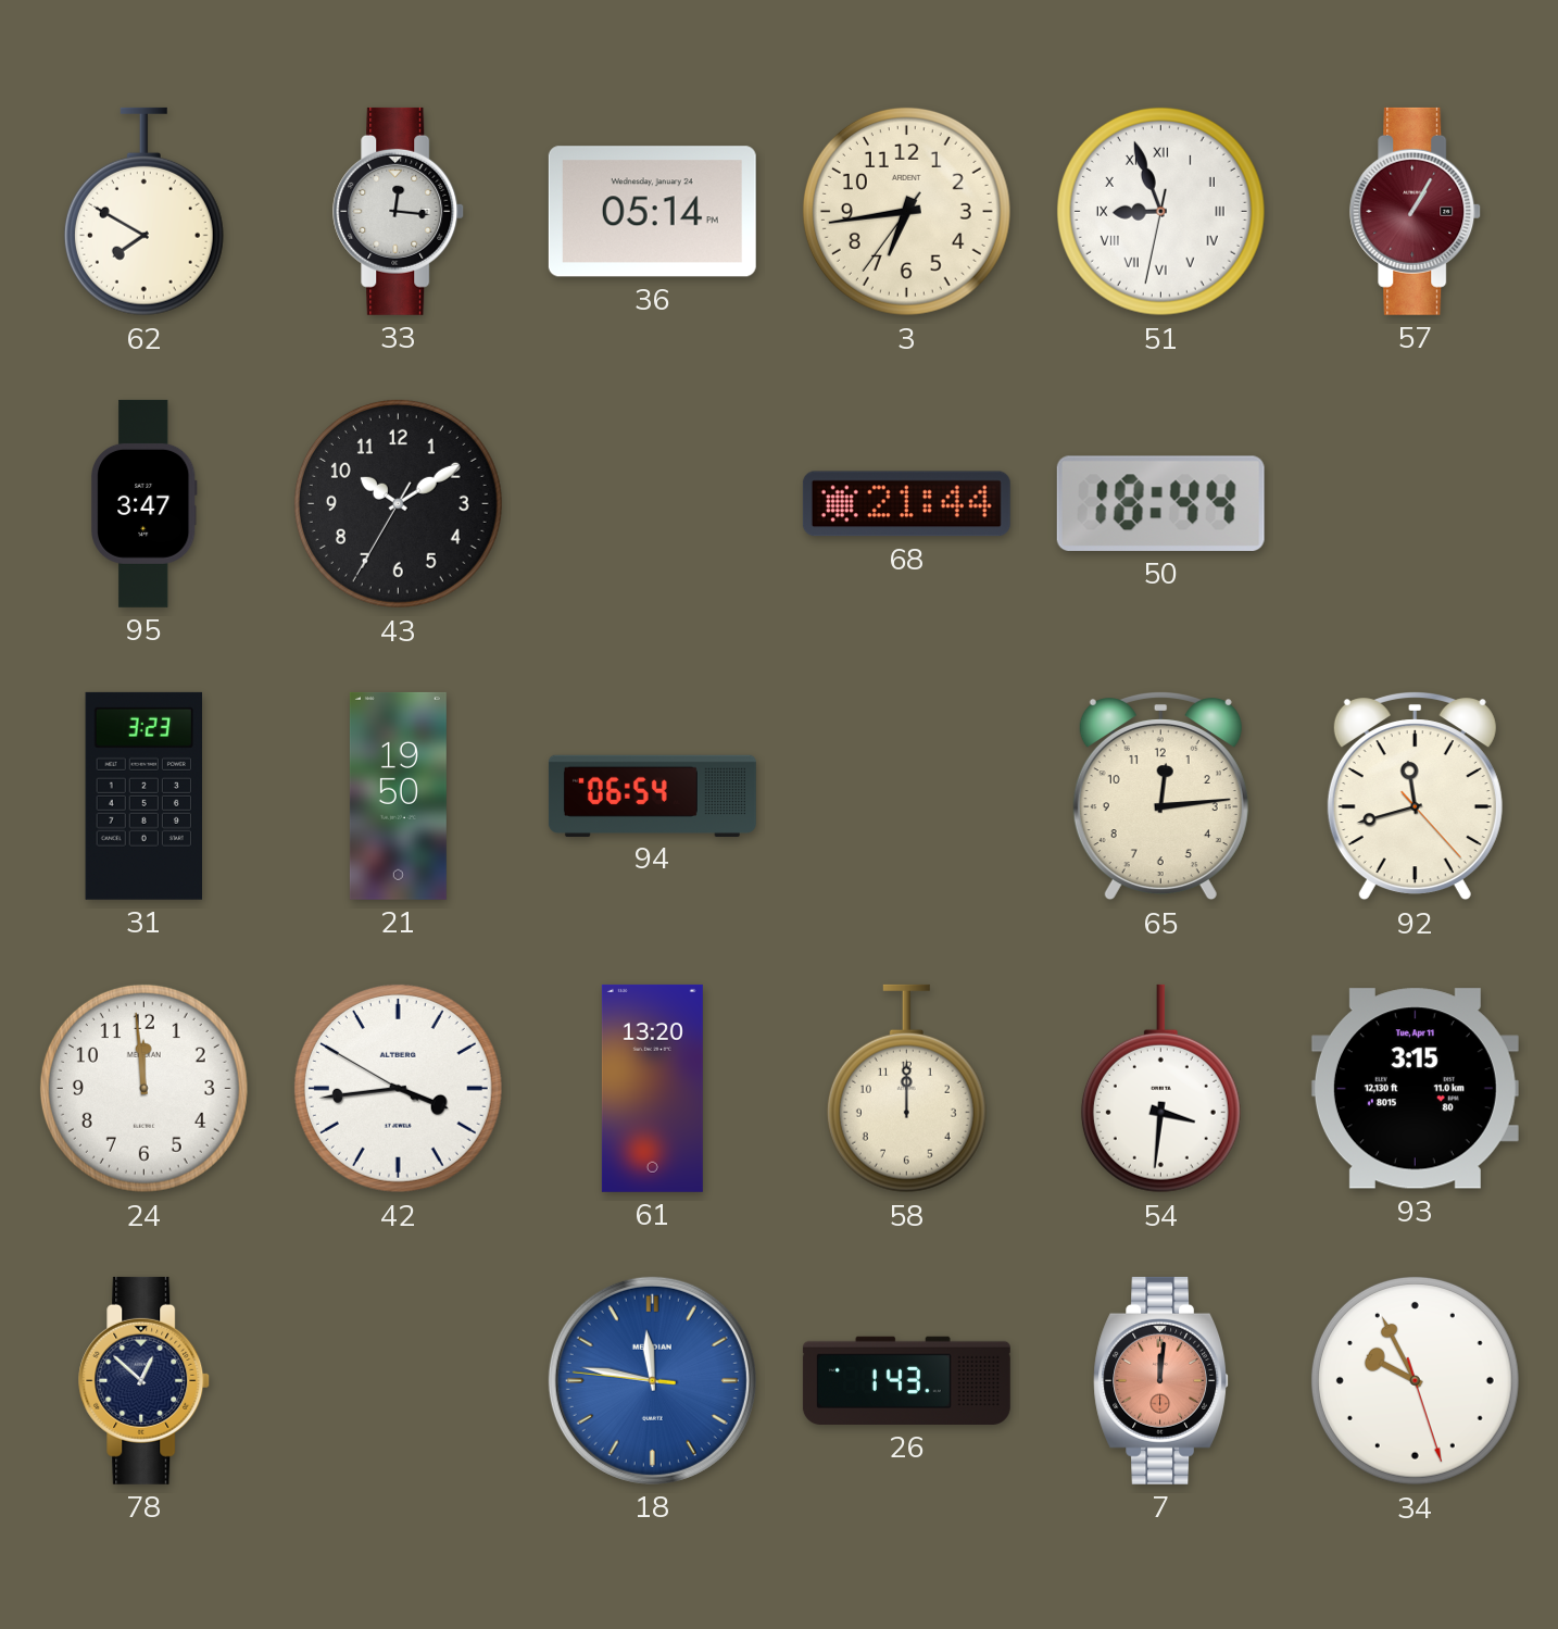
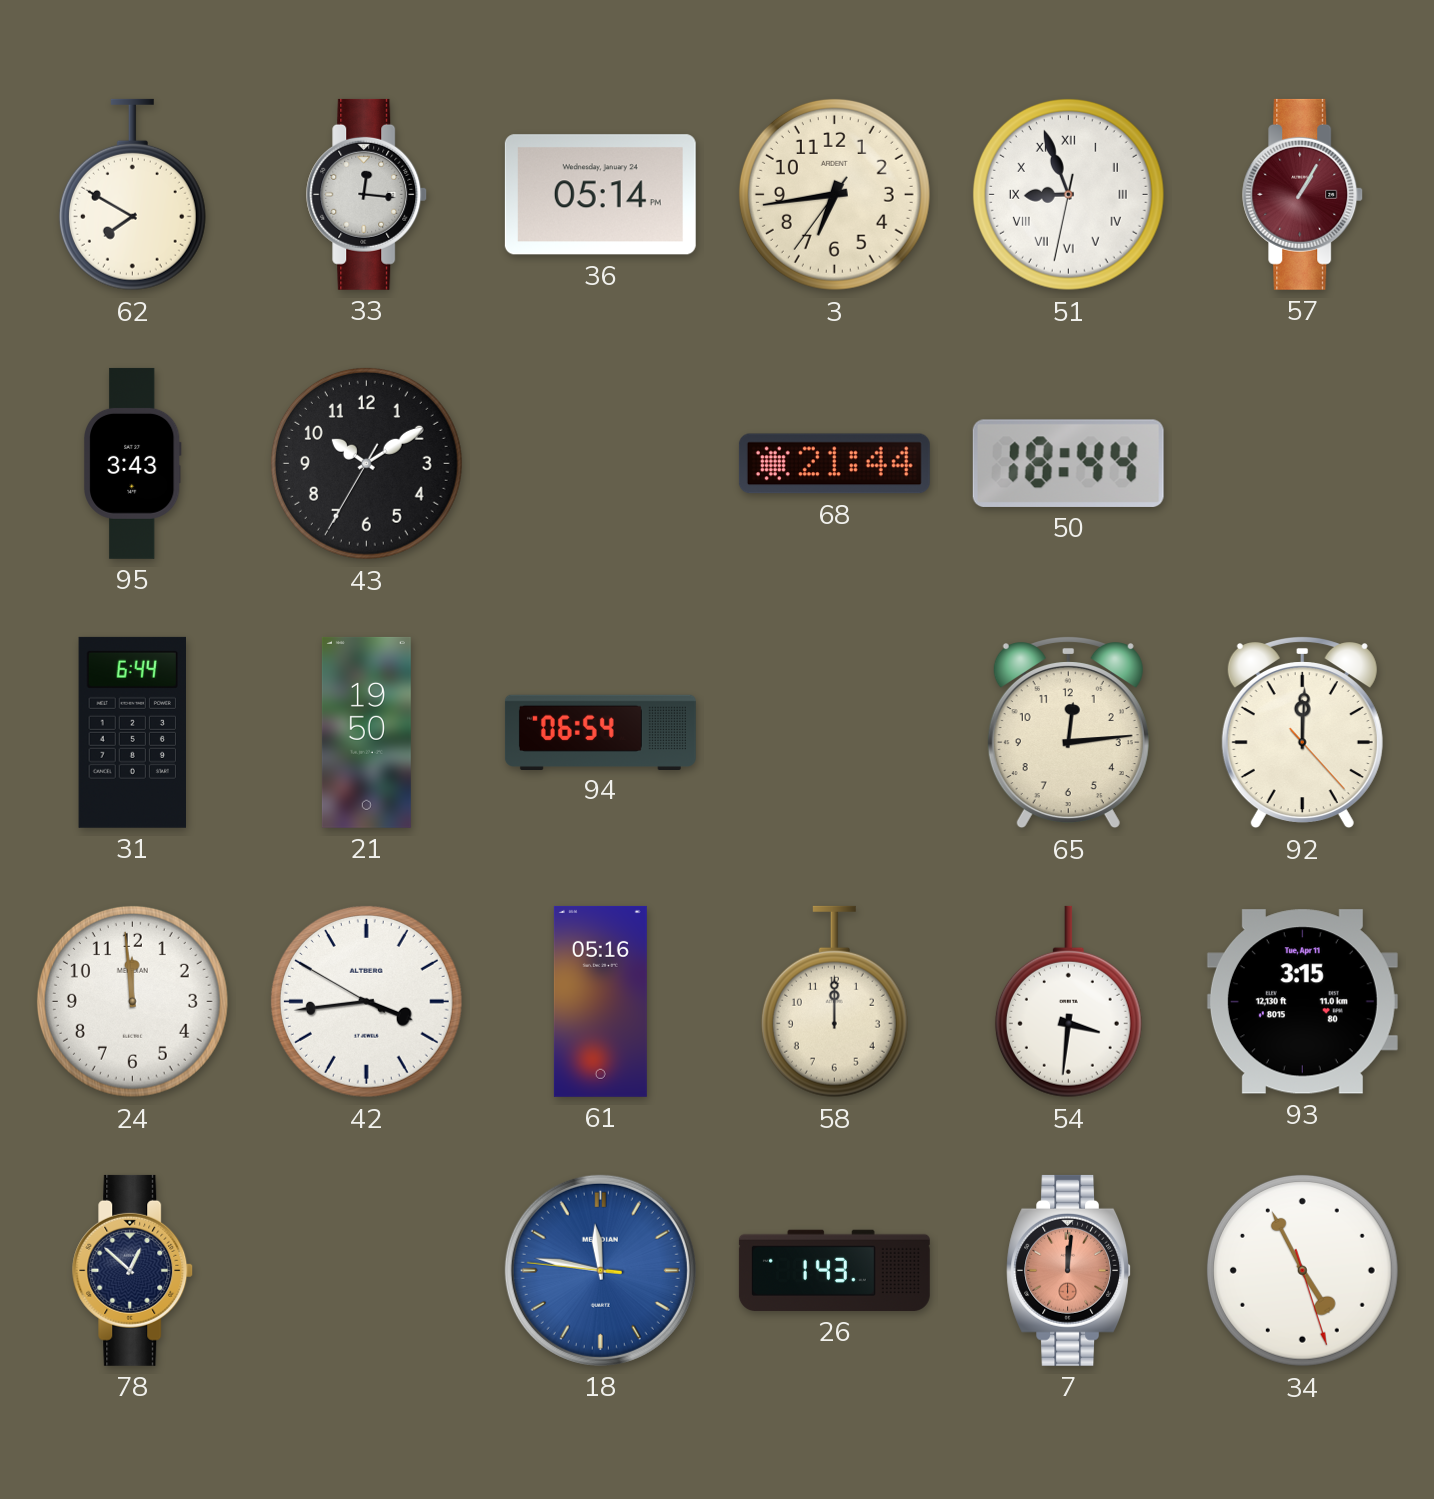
95: 3:47 -> 3:43
31: 3:23 -> 6:44
92: 11:42 -> 12:00
61: 13:20 -> 05:16
34: 9:55 -> 4:55
